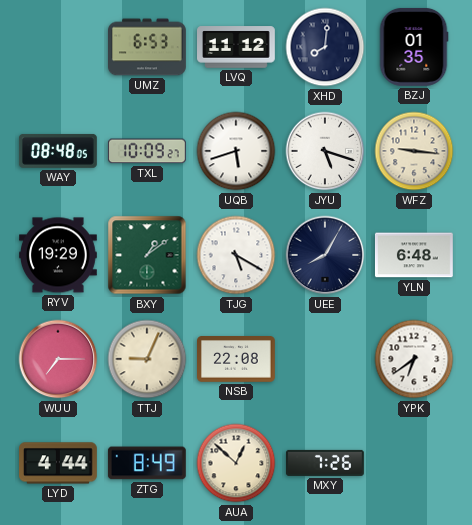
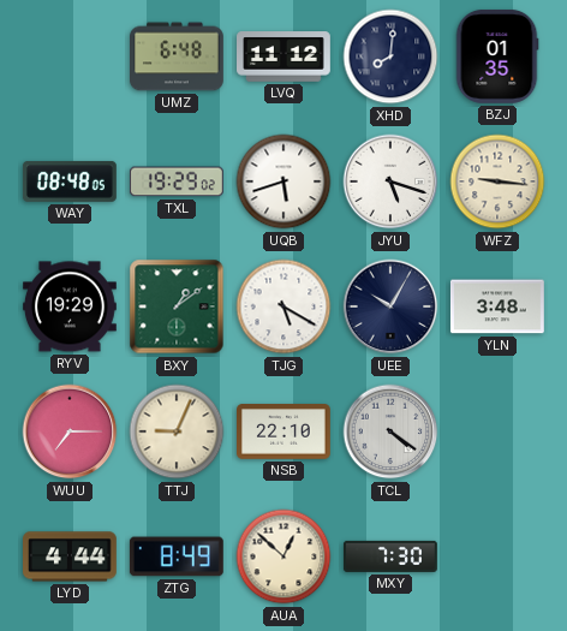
UMZ: 6:53 -> 6:48
TXL: 10:09 -> 19:29
UEE: 8:05 -> 10:05
YLN: 6:48 -> 3:48
NSB: 22:08 -> 22:10
TCL: none -> 4:21
YPK: 6:39 -> none
MXY: 7:26 -> 7:30
